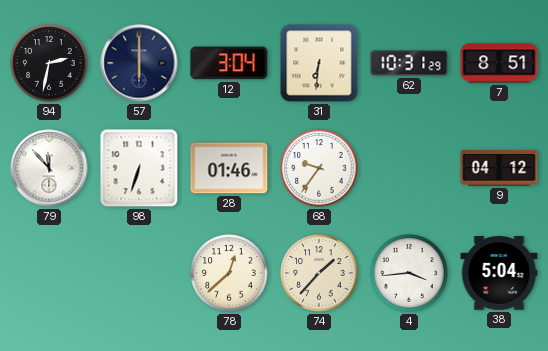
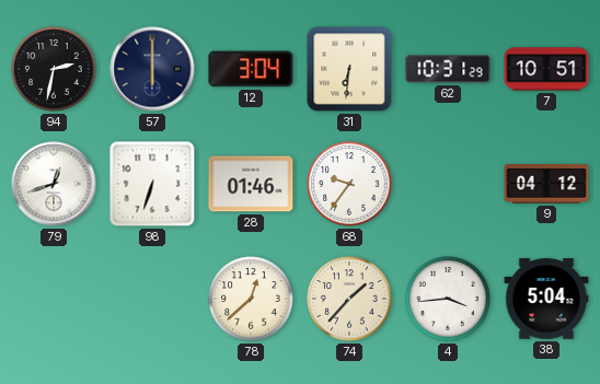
7: 8:51 -> 10:51
79: 11:53 -> 12:42
